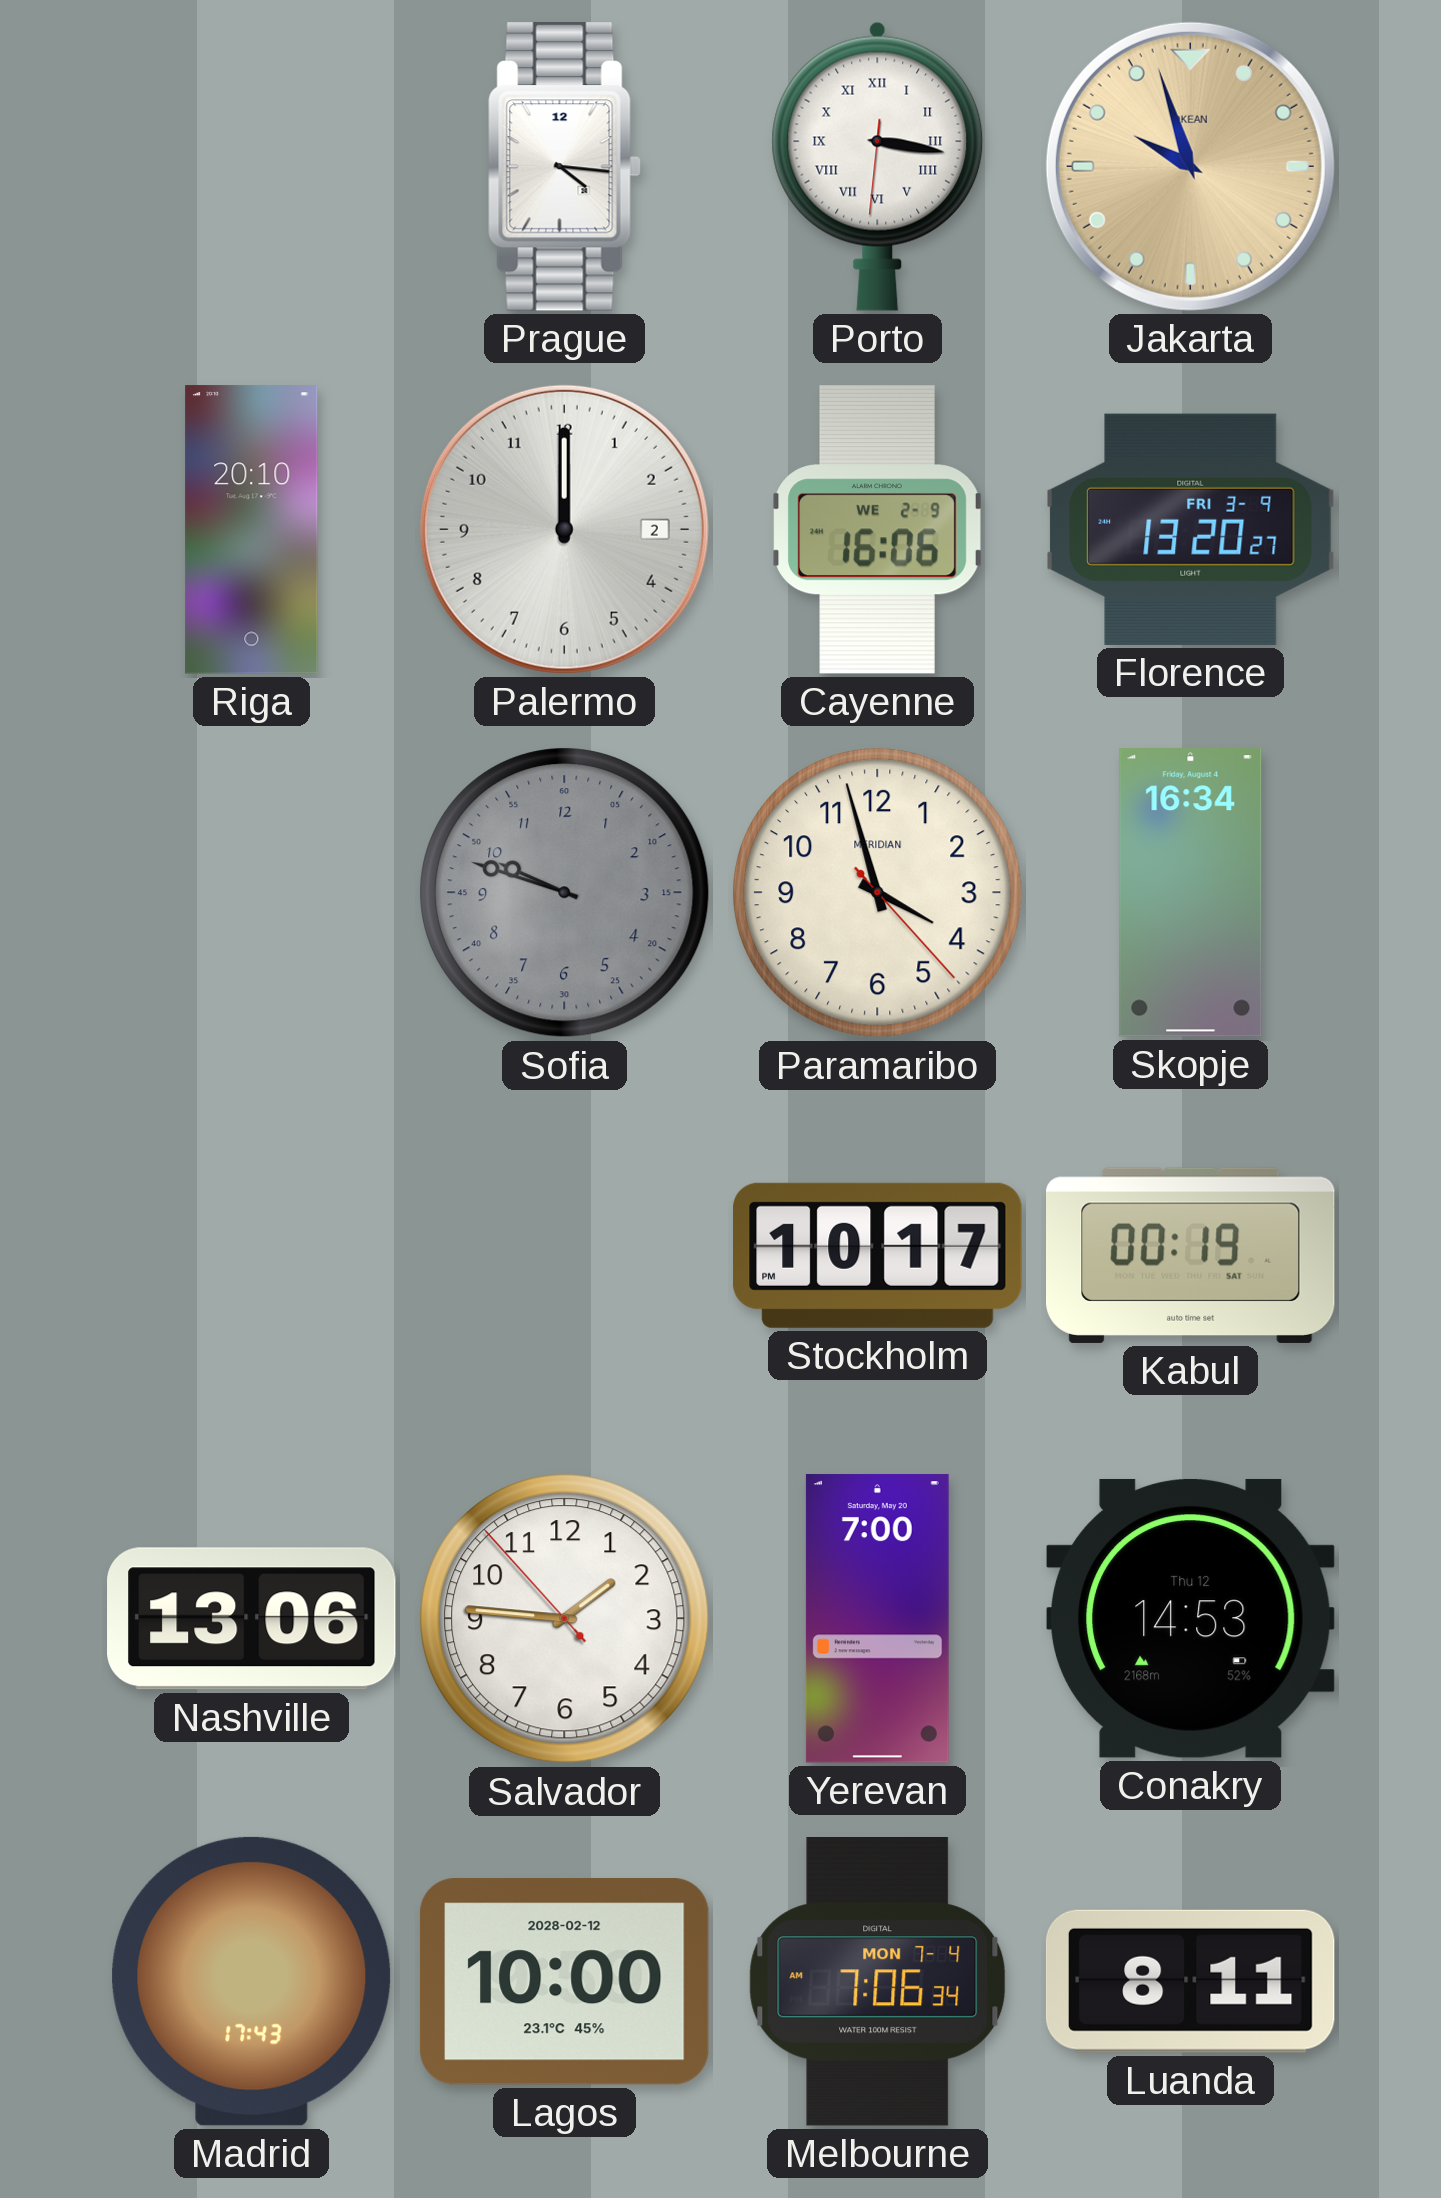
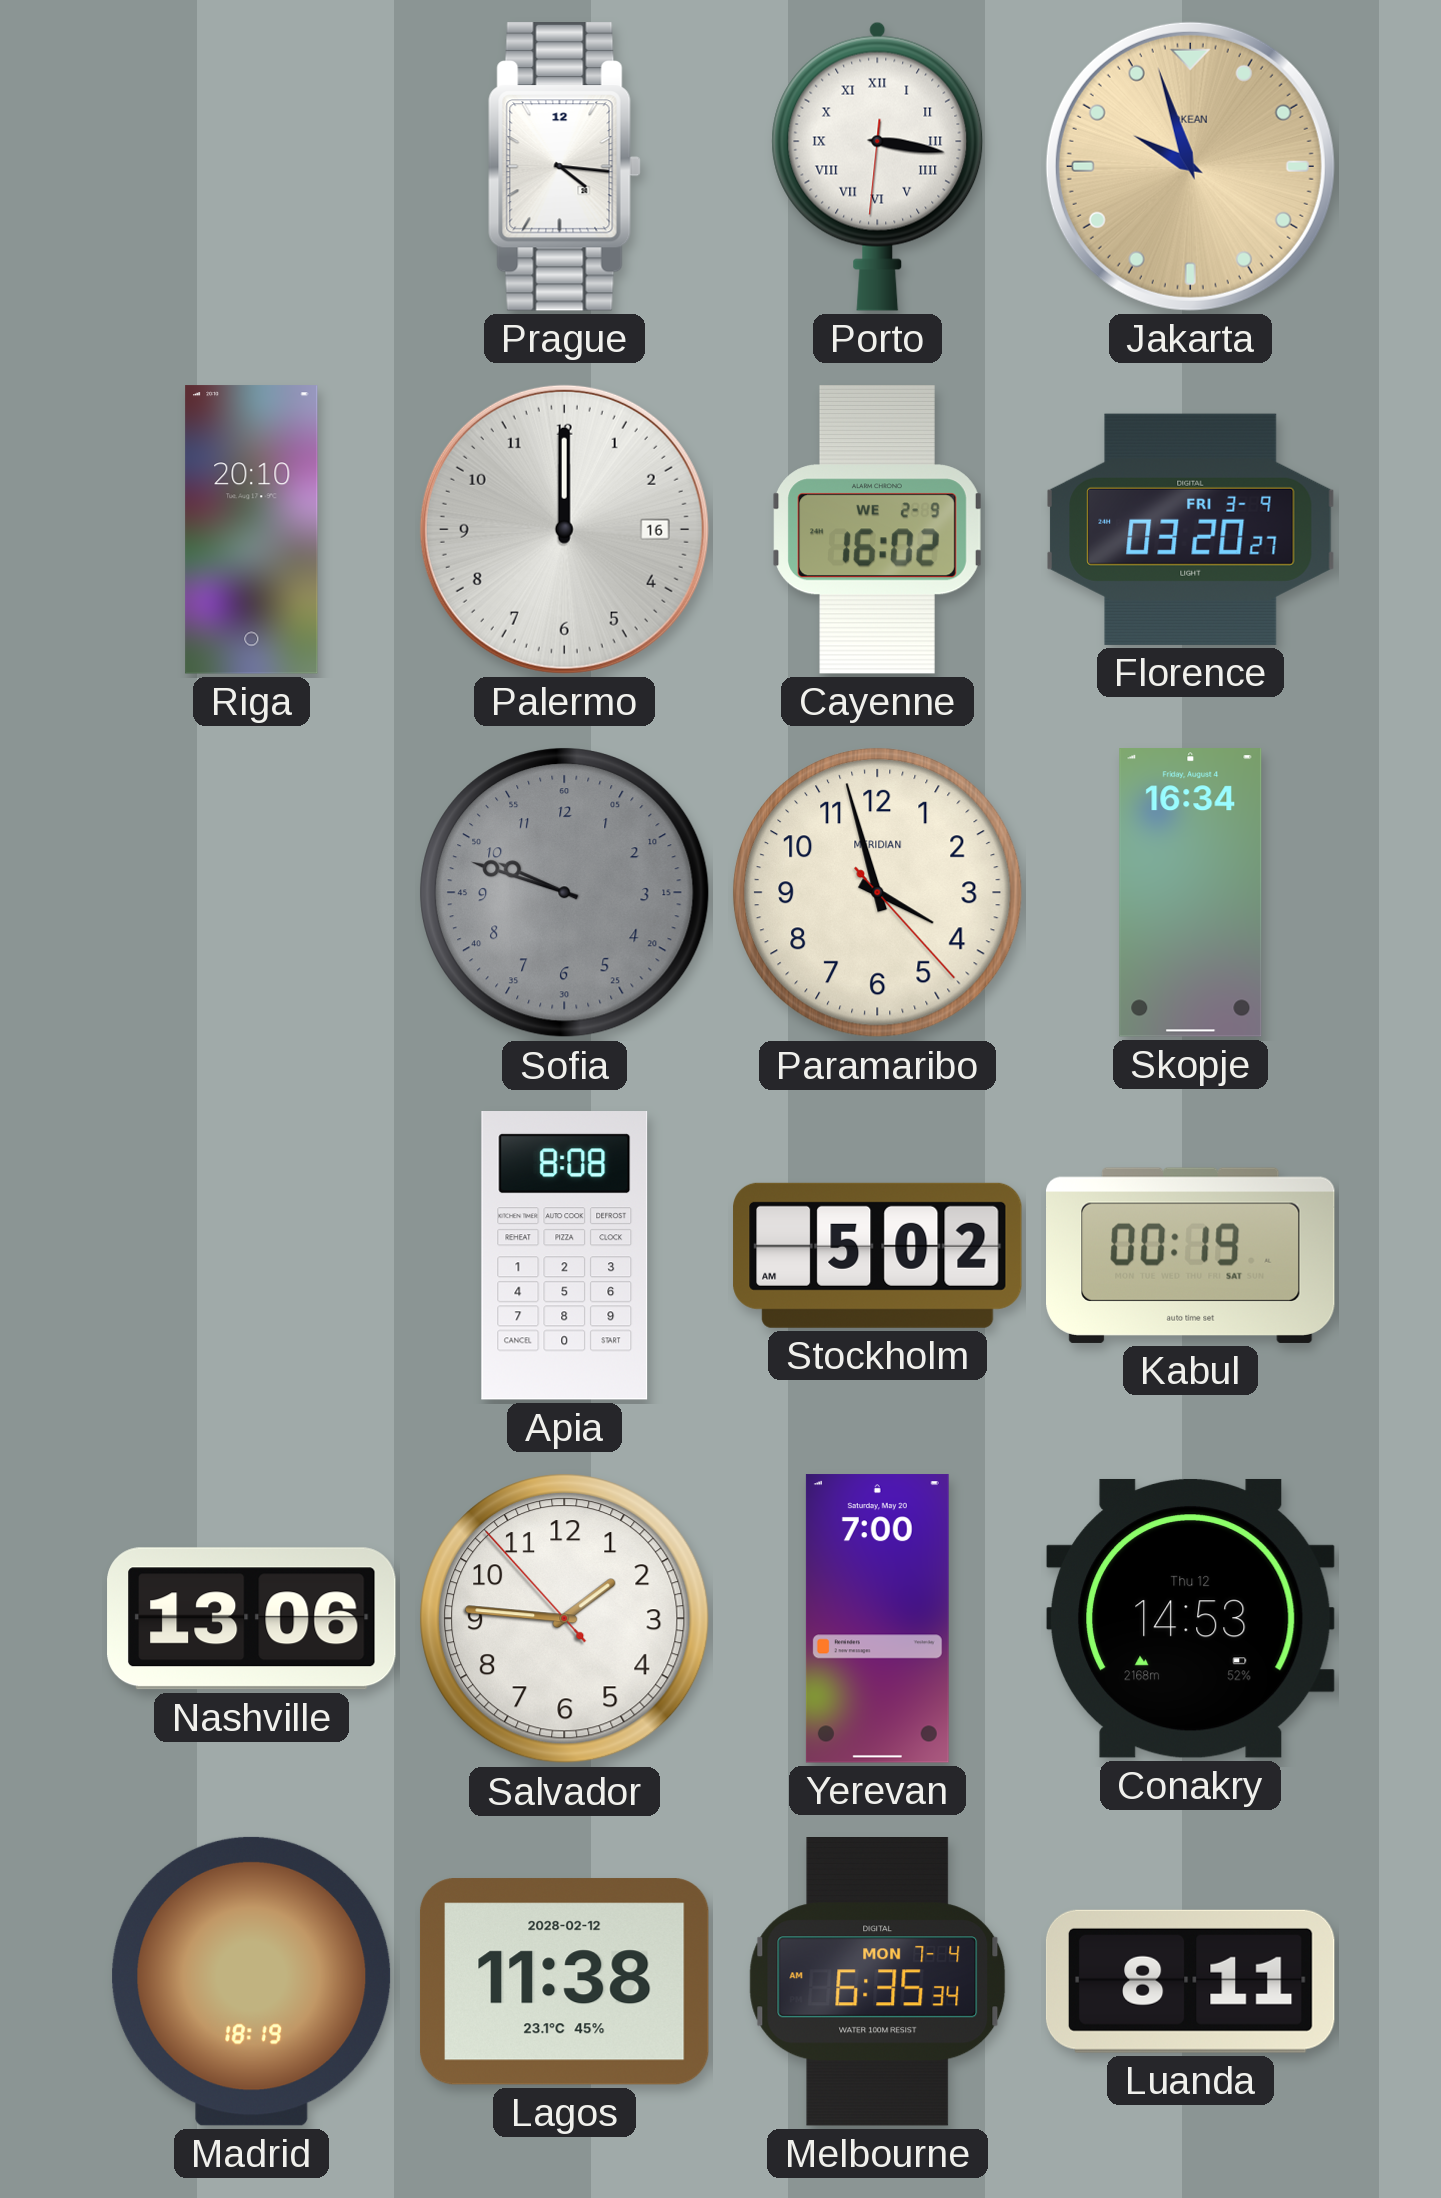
Palermo date: 2 -> 16
Cayenne: 16:06 -> 16:02
Florence: 13:20 -> 03:20
Apia: none -> 8:08
Stockholm: 10:17 -> 5:02
Madrid: 17:43 -> 18:19
Lagos: 10:00 -> 11:38
Melbourne: 7:06 -> 6:35
